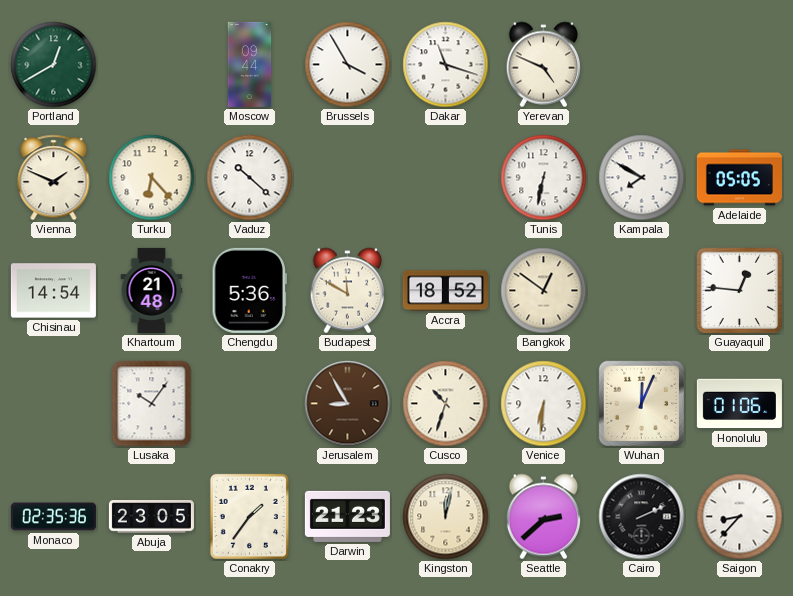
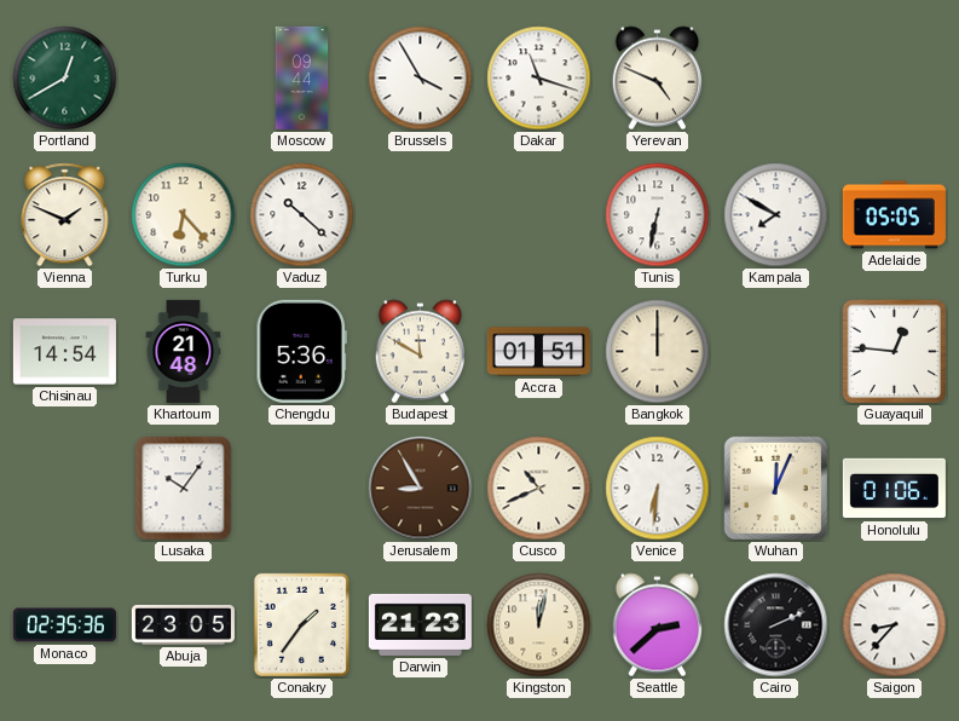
Accra: 18:52 -> 01:51
Bangkok: 12:51 -> 12:00
Cusco: 10:33 -> 10:41
